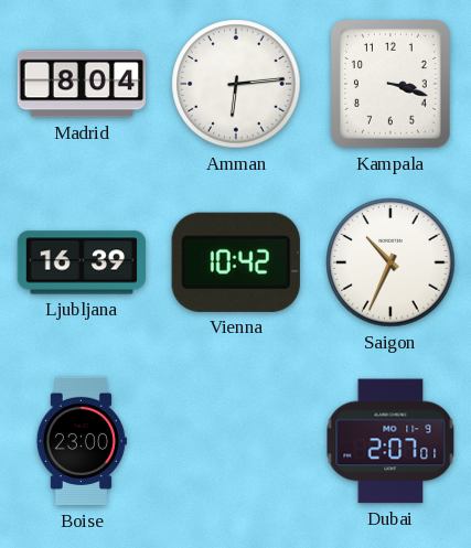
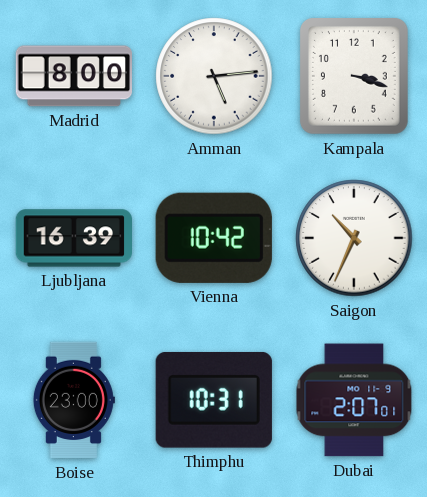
Madrid: 8:04 -> 8:00
Amman: 6:14 -> 5:14
Thimphu: none -> 10:31
